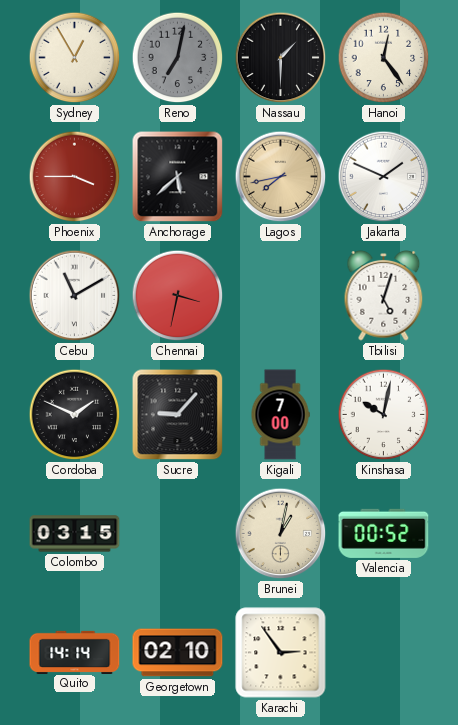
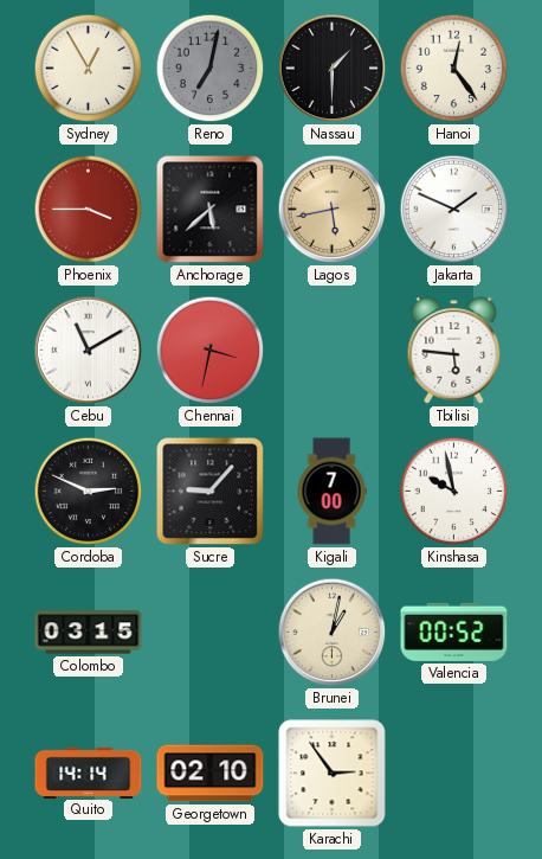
Lagos: 7:43 -> 5:43
Tbilisi: 5:03 -> 5:46
Cordoba: 1:49 -> 2:49
Kinshasa: 10:02 -> 9:58
